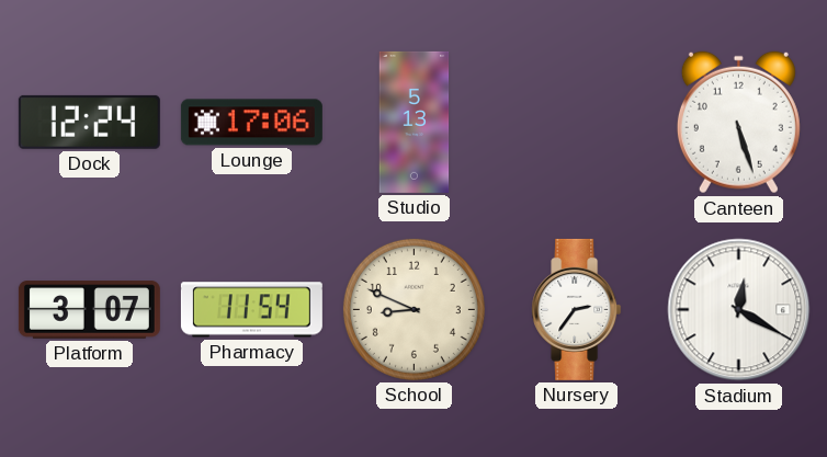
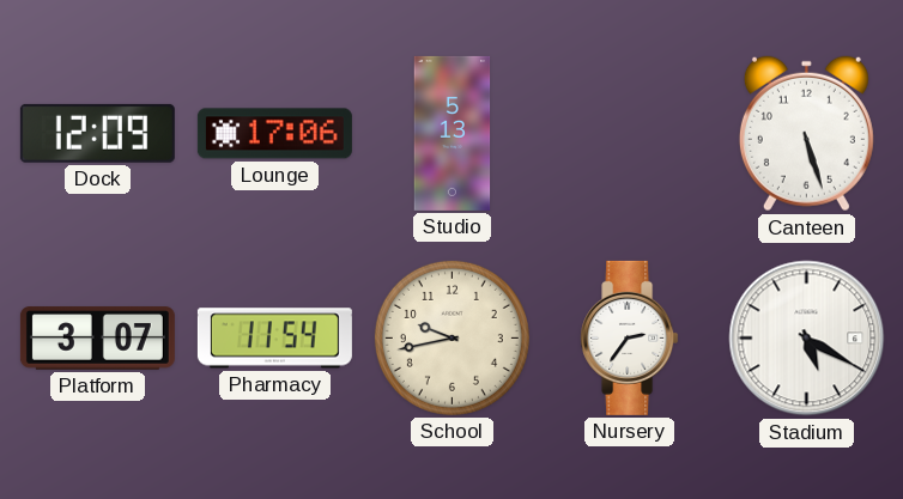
Dock: 12:24 -> 12:09
School: 8:49 -> 9:43
Stadium: 12:20 -> 5:20
